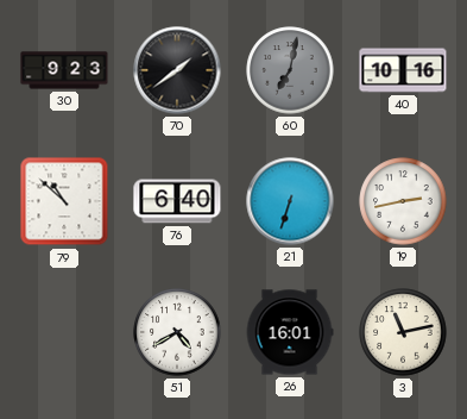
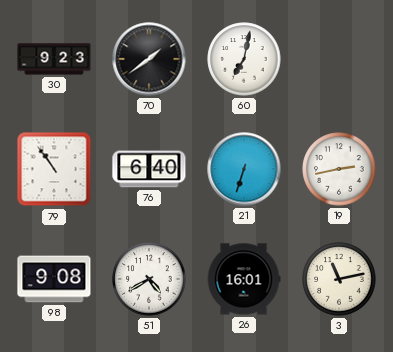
60 dial: grey -> white
40: 10:16 -> none
79: 10:52 -> 10:54
98: none -> 9:08
